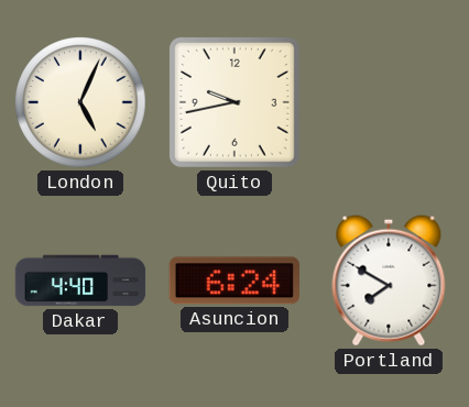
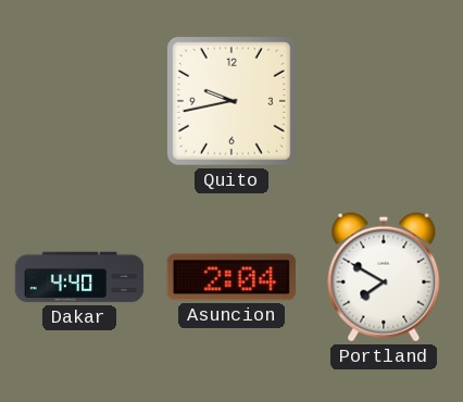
London: 5:04 -> none
Asuncion: 6:24 -> 2:04
